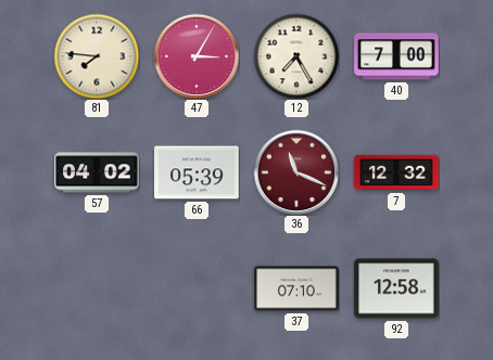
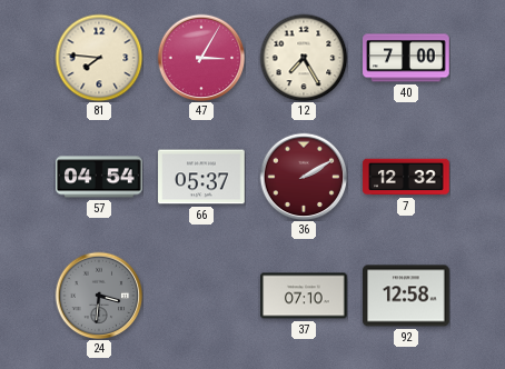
57: 04:02 -> 04:54
66: 05:39 -> 05:37
36: 11:19 -> 2:10
24: none -> 3:31
